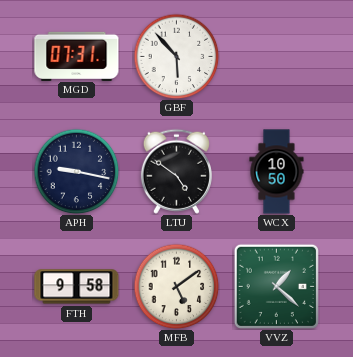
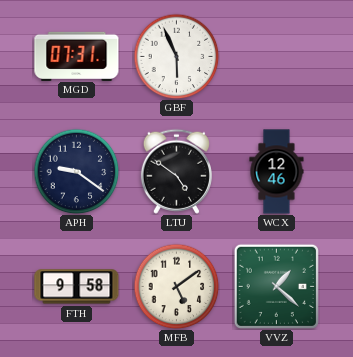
GBF: 5:53 -> 5:56
APH: 9:17 -> 9:21
WCX: 10:50 -> 12:46
